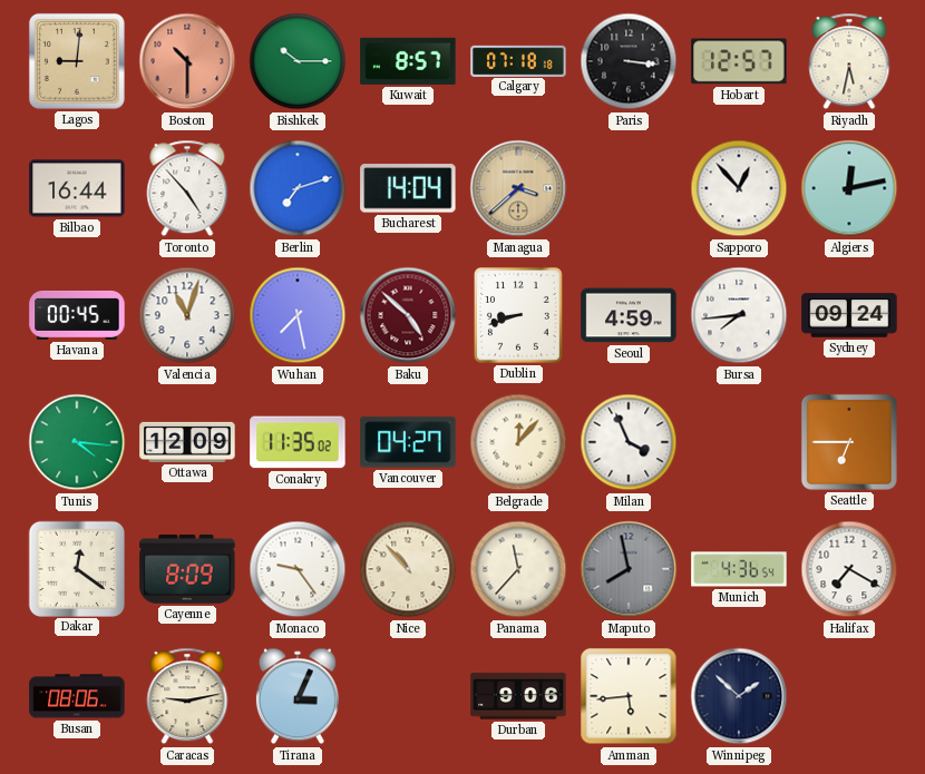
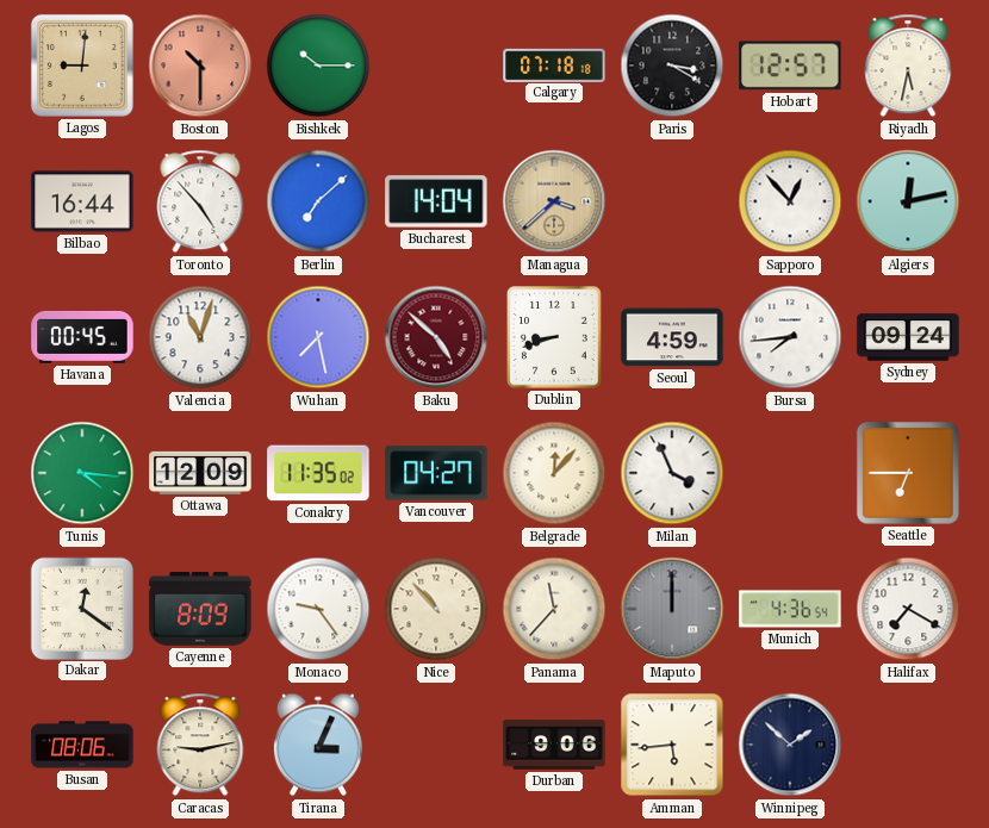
Kuwait: 8:57 -> none
Paris: 3:16 -> 3:20
Berlin: 7:12 -> 7:08
Maputo: 7:58 -> 12:00
